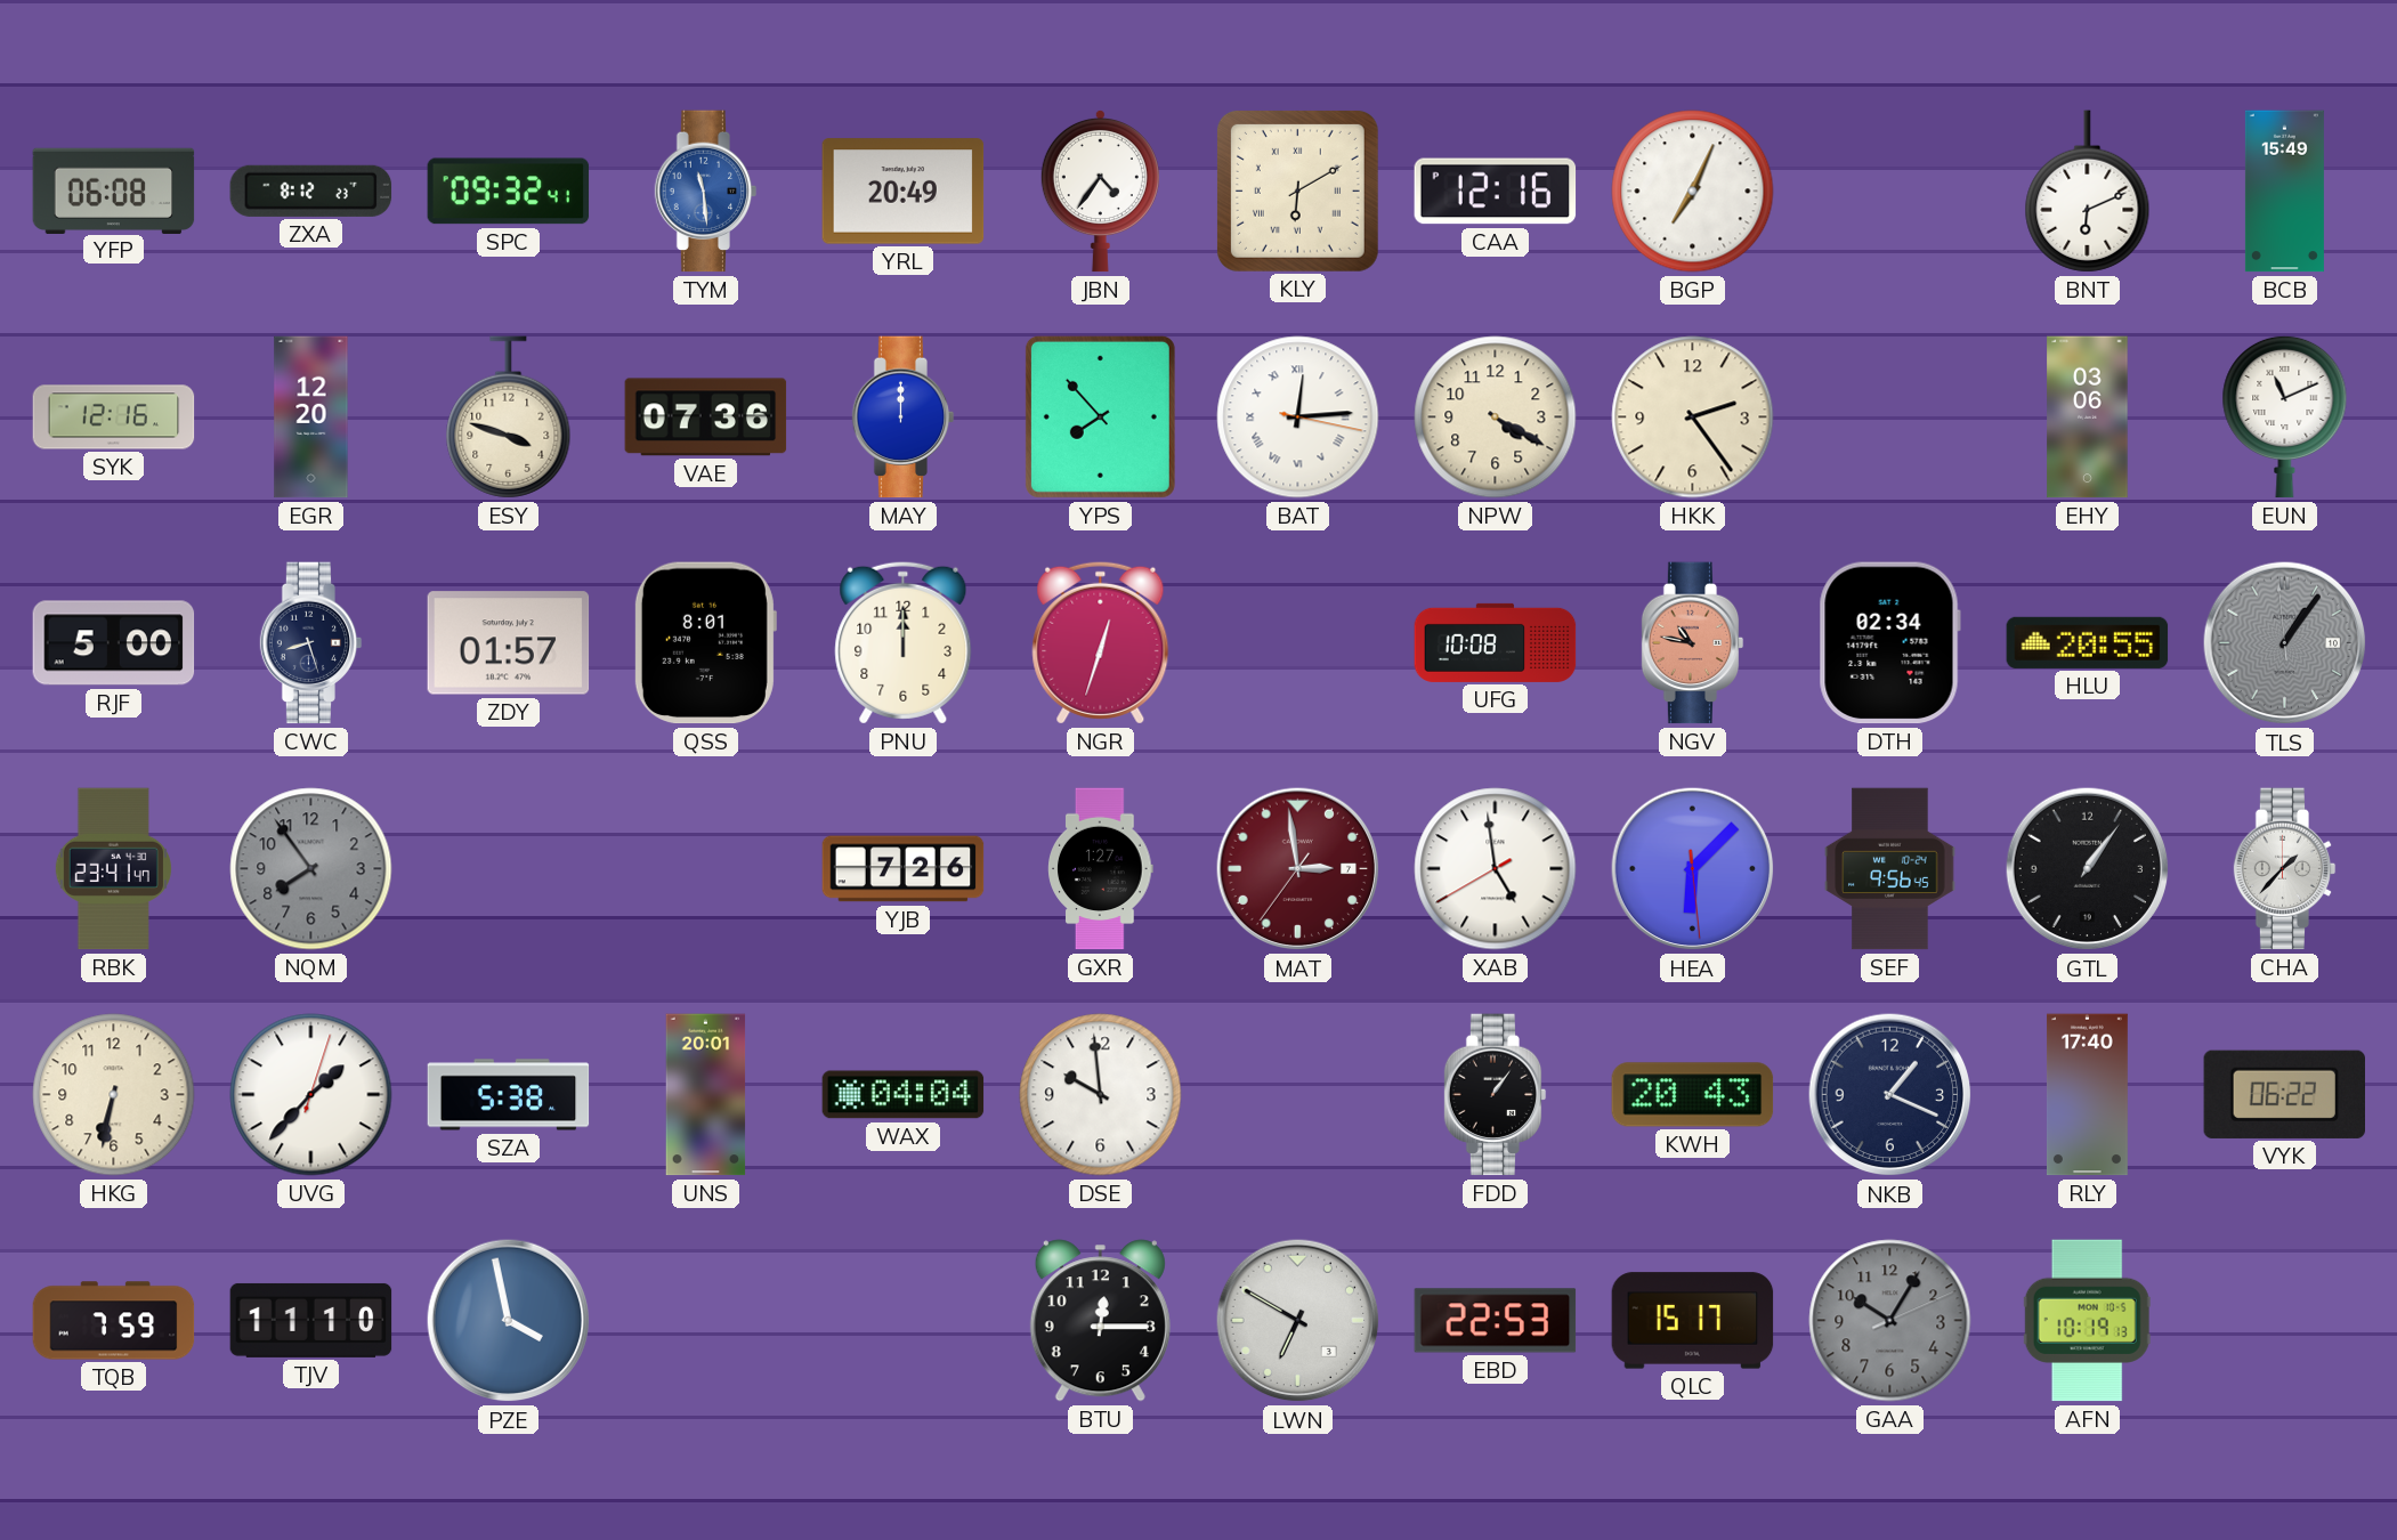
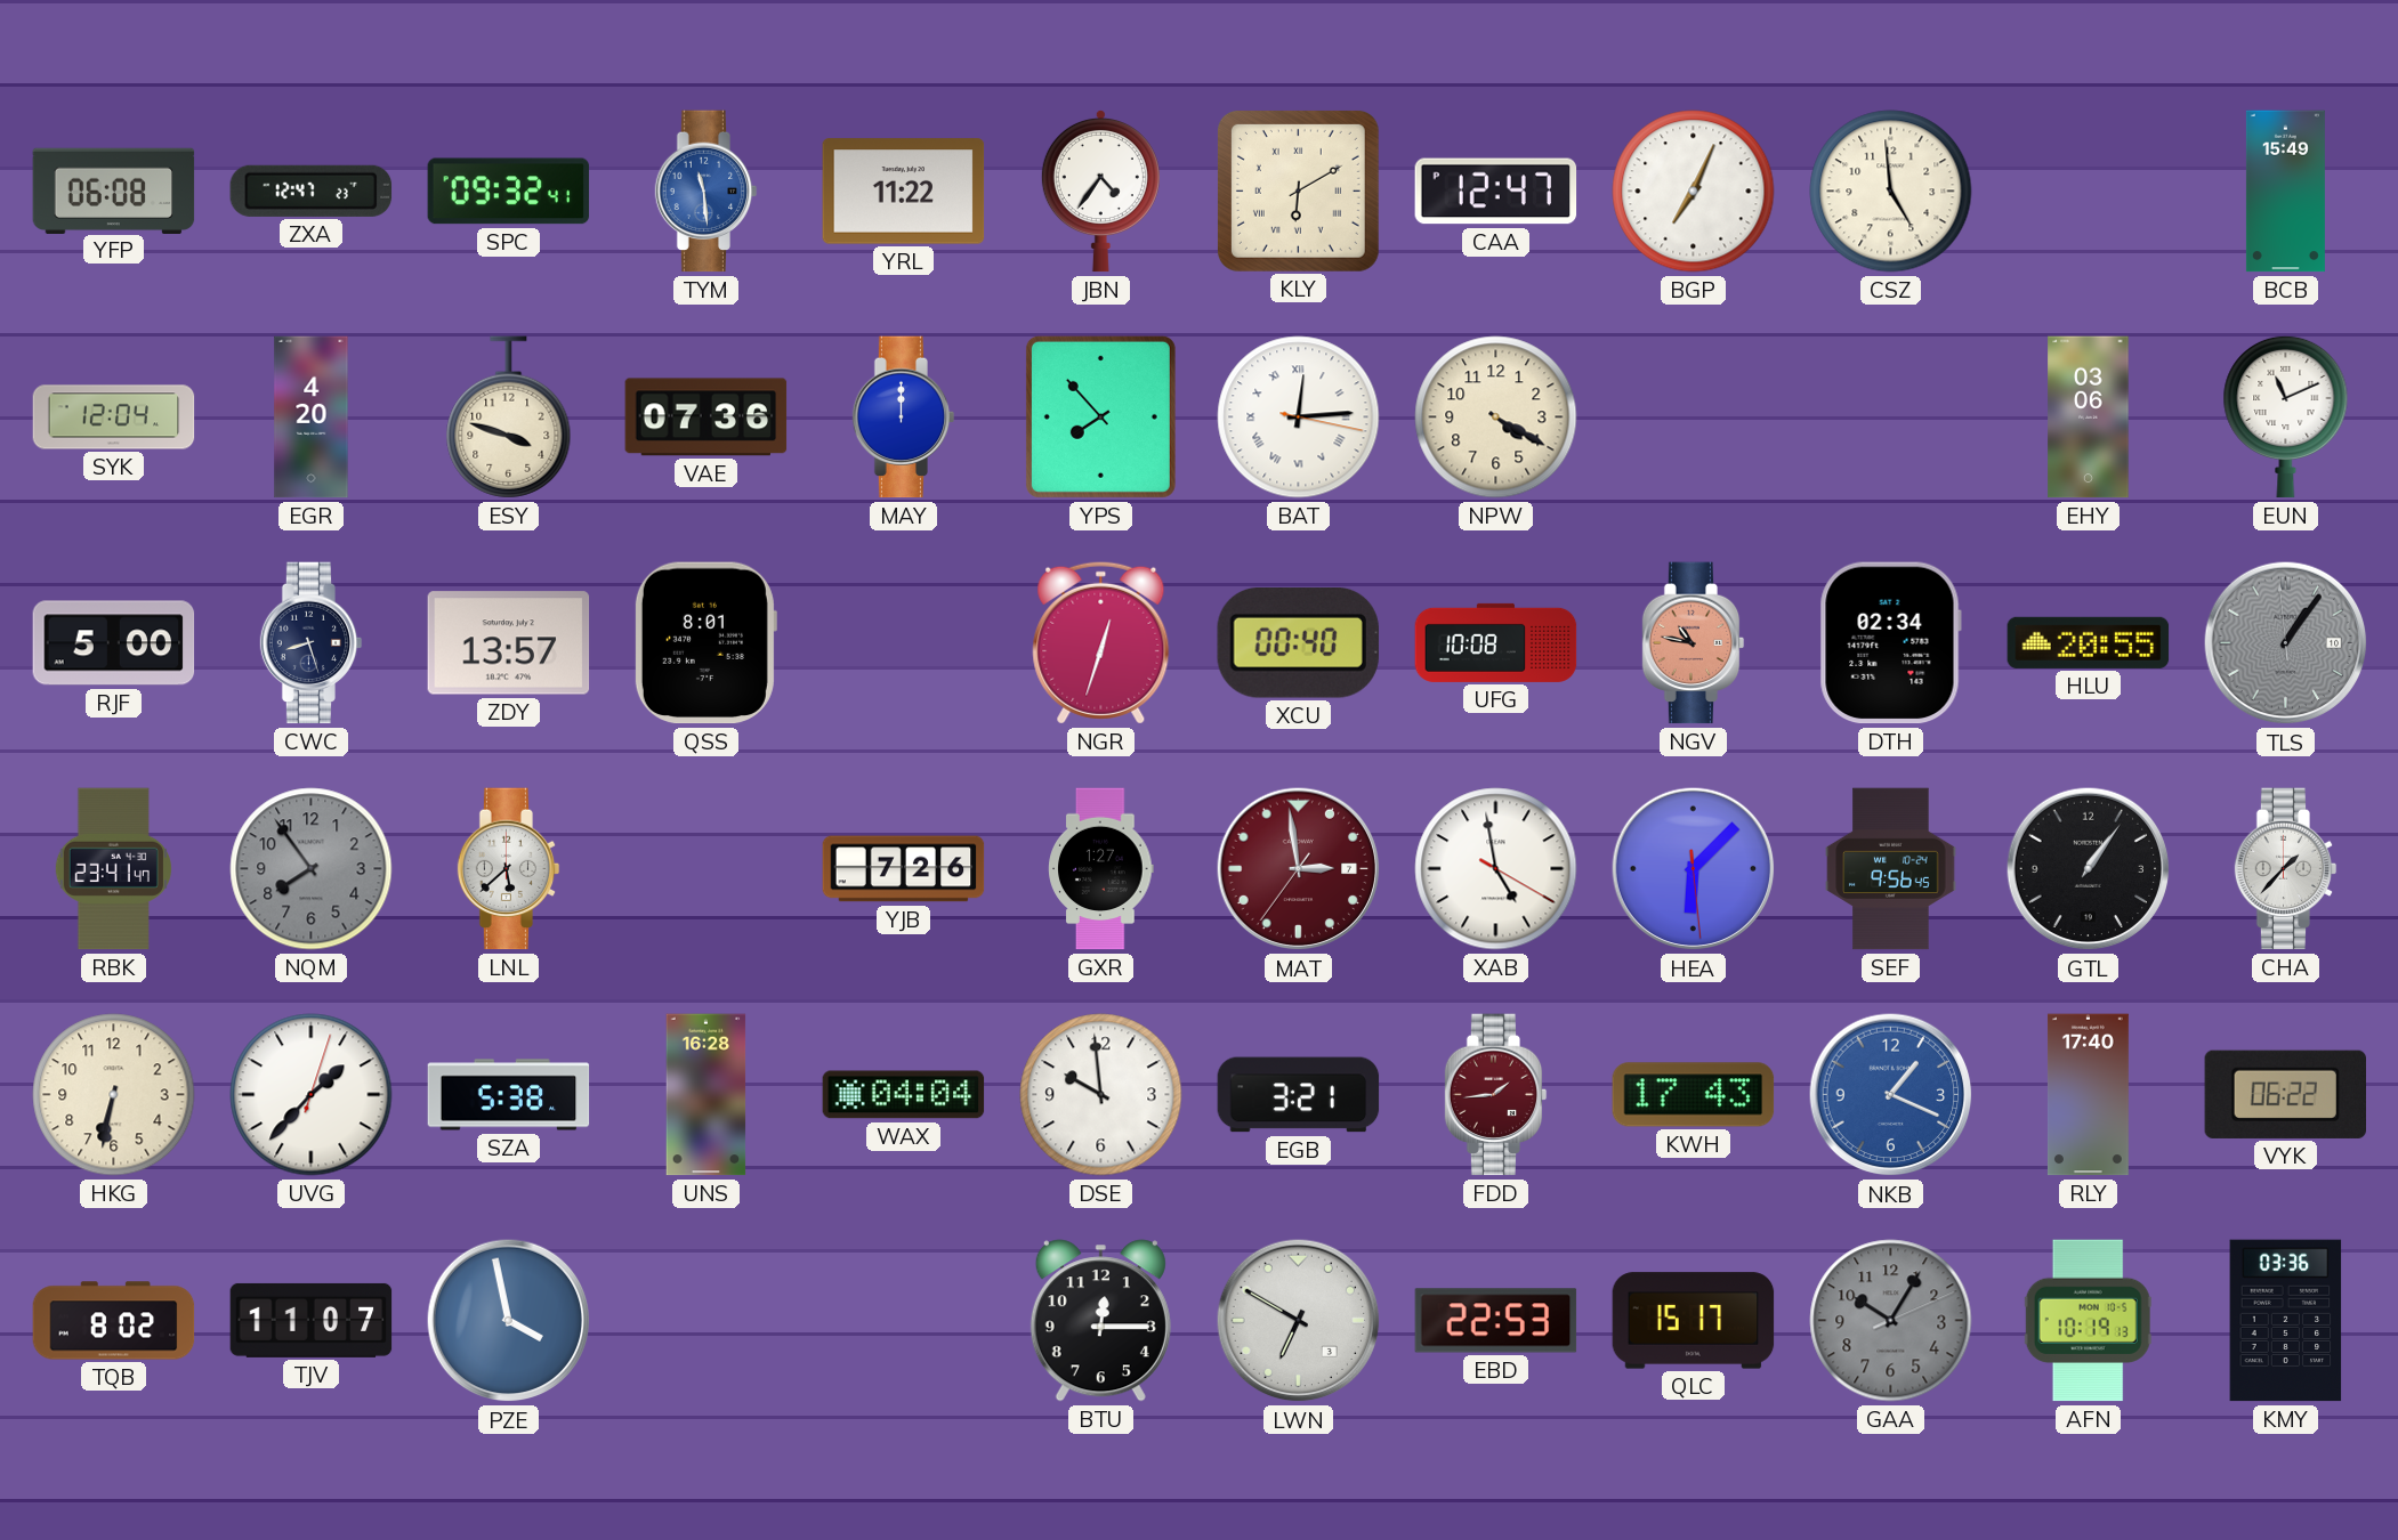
ZXA: 8:12 -> 12:47
YRL: 20:49 -> 11:22
CAA: 12:16 -> 12:47
CSZ: none -> 4:59
BNT: 6:11 -> none
SYK: 12:16 -> 12:04
EGR: 12:20 -> 4:20
HKK: 2:24 -> none
ZDY: 01:57 -> 13:57
PNU: 12:00 -> none
XCU: none -> 00:40
LNL: none -> 5:38
XAB: 4:58:40 -> 4:58:20
UNS: 20:01 -> 16:28
EGB: none -> 3:21
FDD: 1:06 -> 1:44
FDD dial: black -> burgundy
KWH: 20:43 -> 17:43
NKB dial: navy -> blue
TQB: 7:59 -> 8:02
TJV: 11:10 -> 11:07
KMY: none -> 03:36
